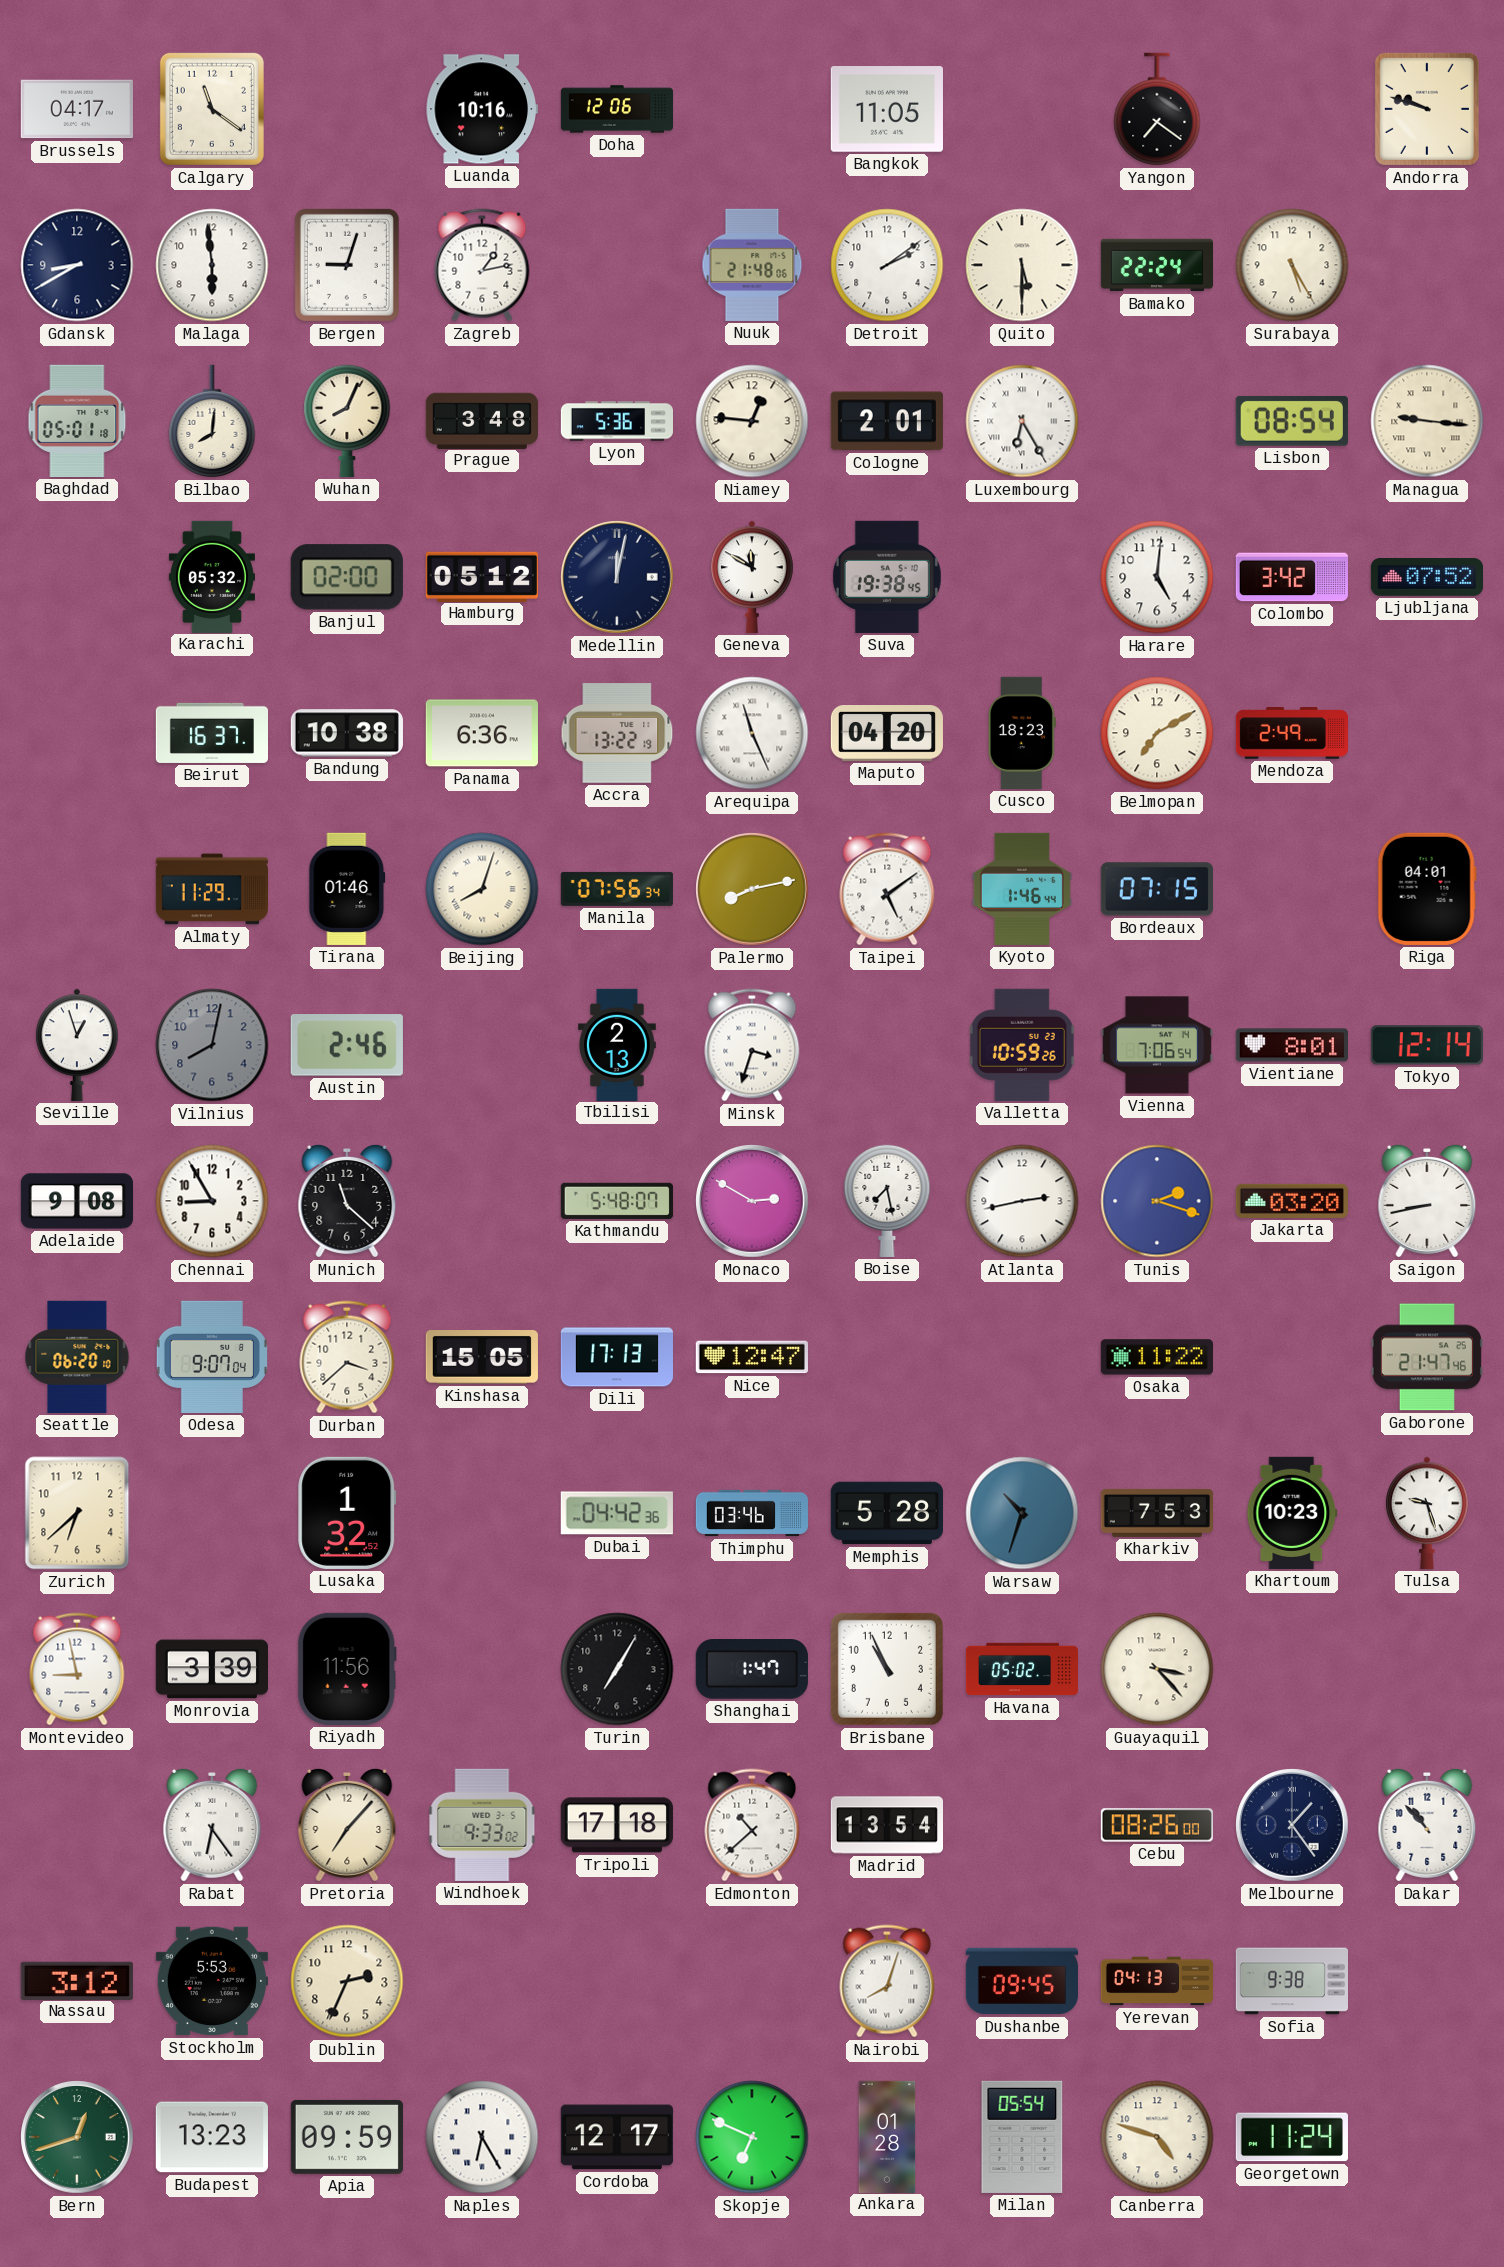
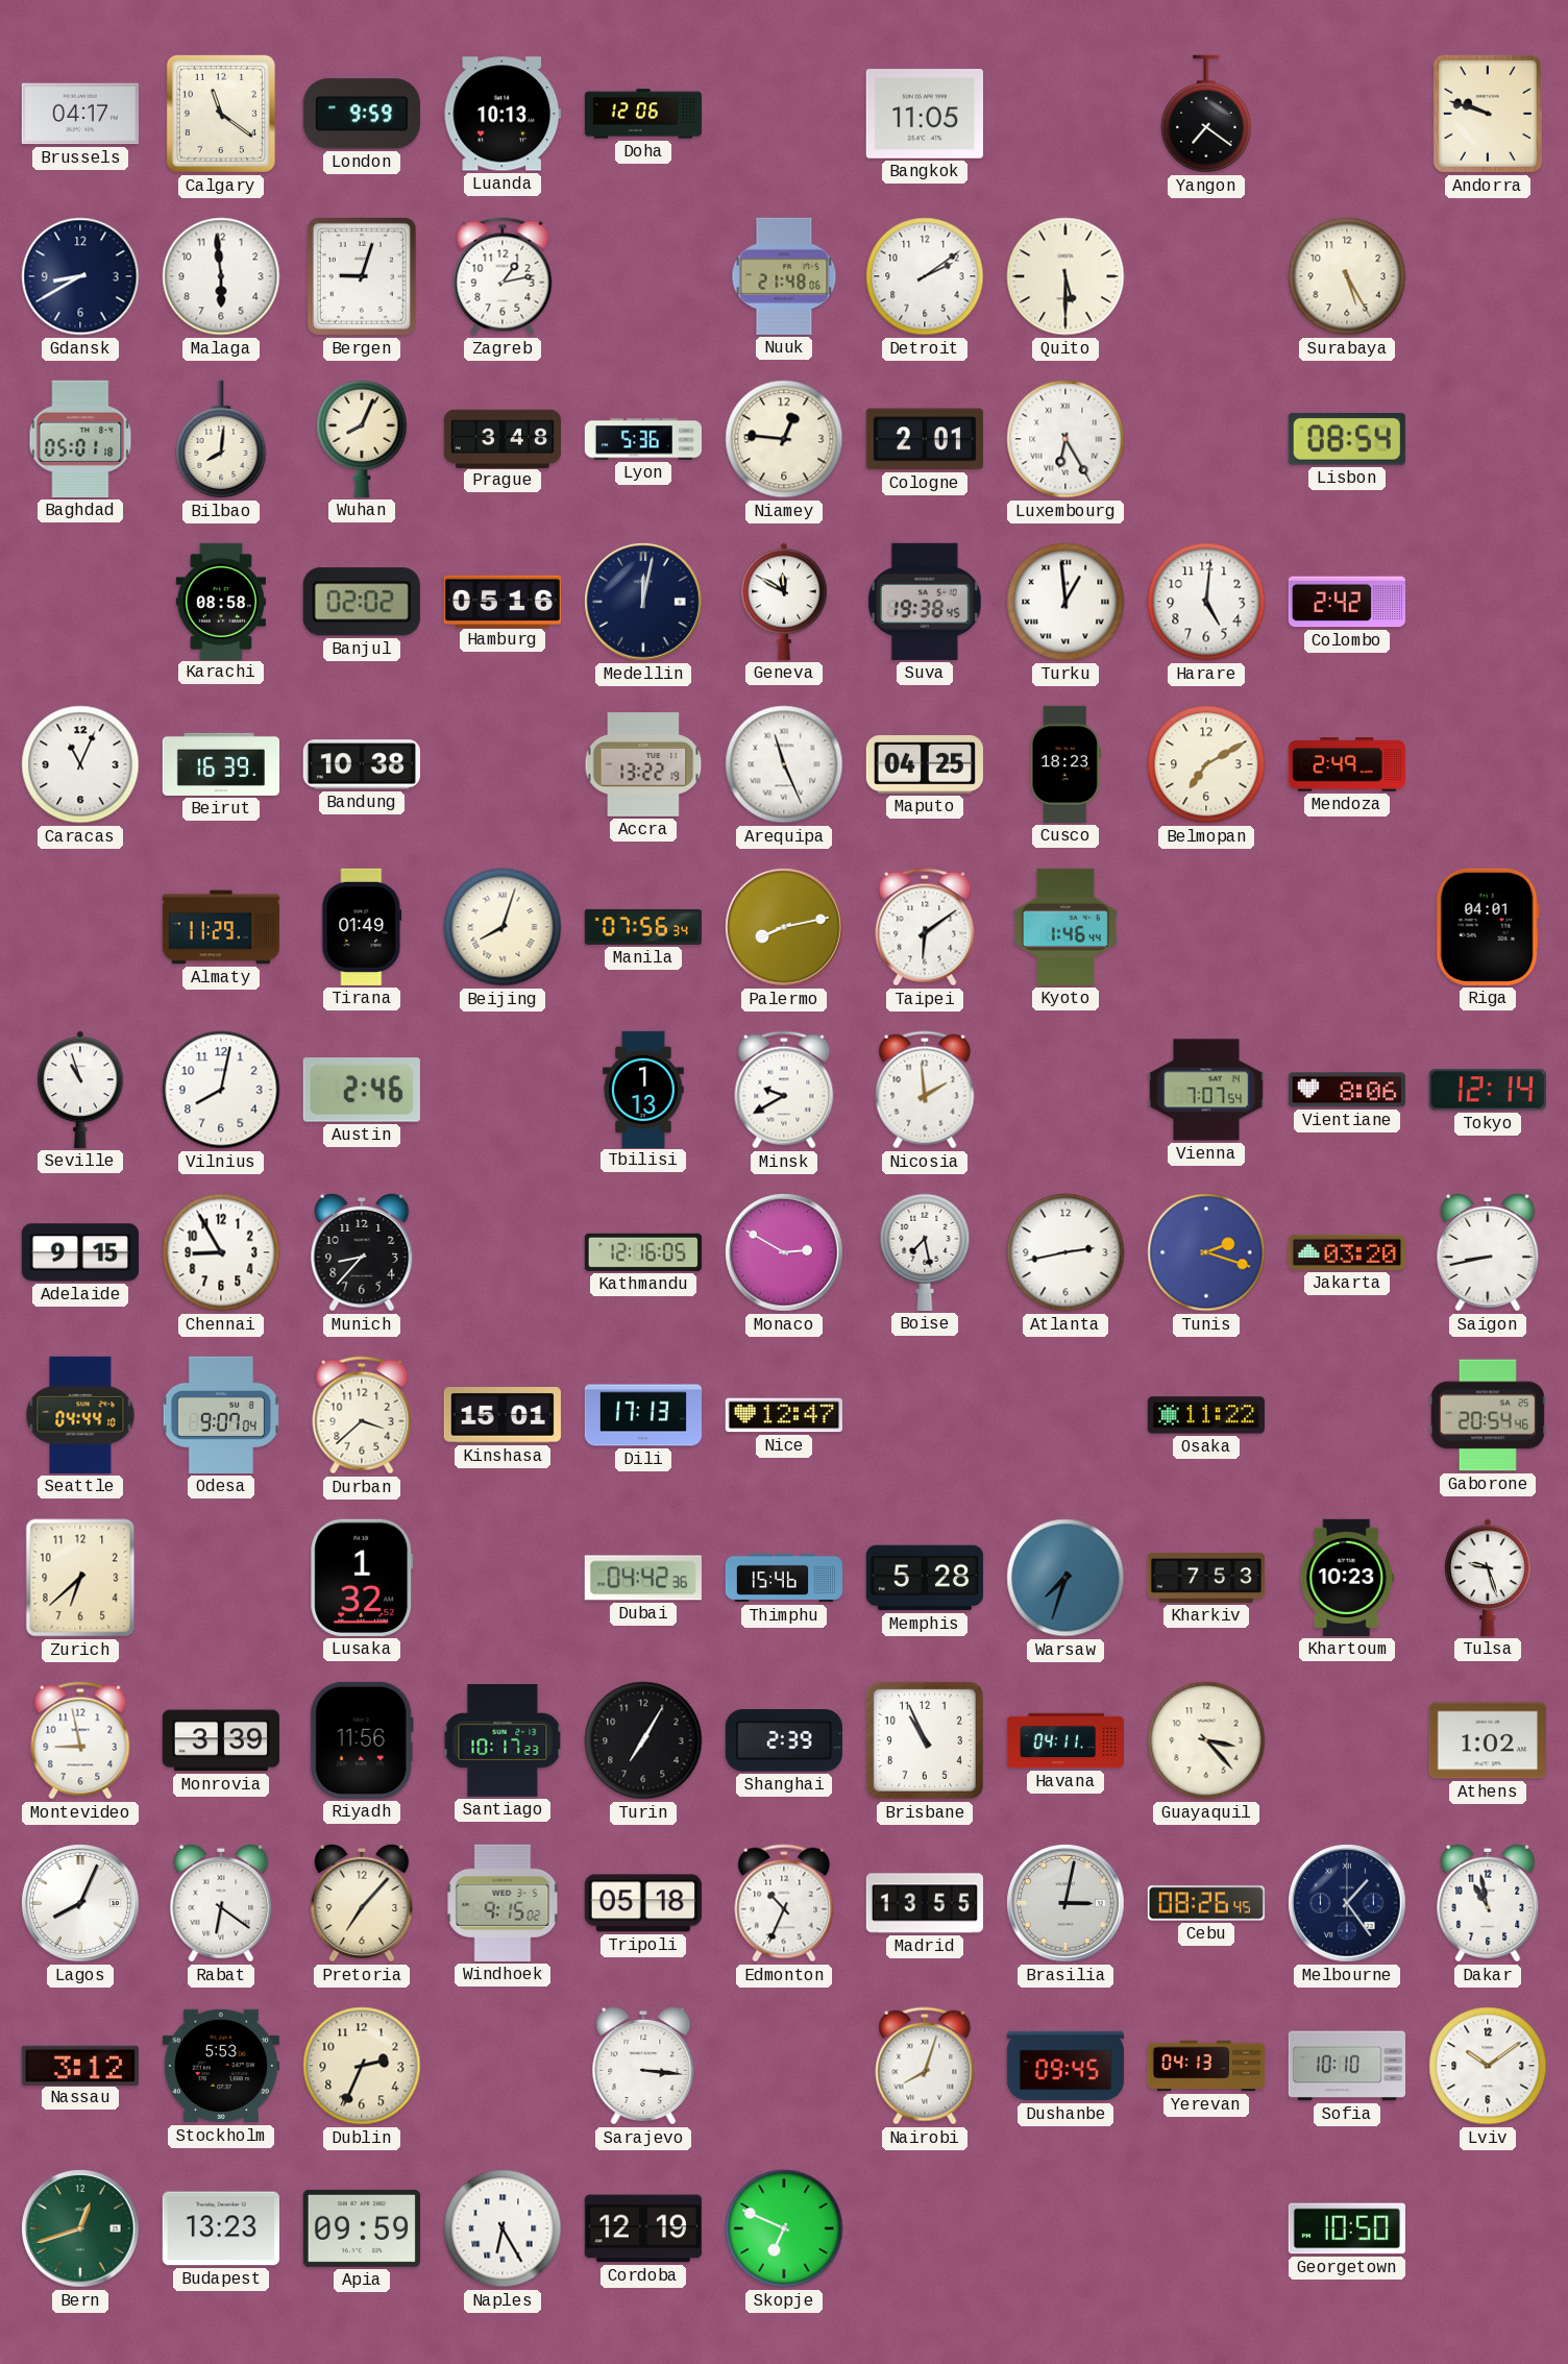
London: none -> 9:59
Luanda: 10:16 -> 10:13
Bamako: 22:24 -> none
Managua: 9:16 -> none
Karachi: 05:32 -> 08:58
Banjul: 02:00 -> 02:02
Hamburg: 05:12 -> 05:16
Turku: none -> 12:59
Colombo: 3:42 -> 2:42
Ljubljana: 07:52 -> none
Caracas: none -> 11:04
Beirut: 16:37 -> 16:39
Panama: 6:36 -> none
Maputo: 04:20 -> 04:25
Tirana: 01:46 -> 01:49
Taipei: 5:09 -> 6:09
Bordeaux: 07:15 -> none
Seville: 12:57 -> 10:57
Vilnius dial: grey -> white
Tbilisi: 2:13 -> 1:13
Minsk: 3:33 -> 9:40
Nicosia: none -> 1:59
Valletta: 10:59 -> none
Vienna: 7:06 -> 7:07
Vientiane: 8:01 -> 8:06
Adelaide: 9:08 -> 9:15
Munich: 11:22 -> 8:37
Kathmandu: 5:48 -> 12:16
Seattle: 06:20 -> 04:44
Kinshasa: 15:05 -> 15:01
Gaborone: 21:47 -> 20:54
Thimphu: 03:46 -> 15:46
Warsaw: 10:33 -> 7:33
Santiago: none -> 10:17
Shanghai: 1:47 -> 2:39
Havana: 05:02 -> 04:11
Athens: none -> 1:02
Lagos: none -> 8:04
Rabat: 6:24 -> 6:21
Windhoek: 9:33 -> 9:15
Tripoli: 17:18 -> 05:18
Edmonton: 10:38 -> 10:34
Madrid: 13:54 -> 13:55
Brasilia: none -> 3:02
Cebu: 08:26:00 -> 08:26:45
Dakar: 10:53 -> 10:58
Sarajevo: none -> 3:16
Sofia: 9:38 -> 10:10
Lviv: none -> 10:09
Cordoba: 12:17 -> 12:19
Ankara: 01:28 -> none
Milan: 05:54 -> none
Canberra: 4:48 -> none
Georgetown: 11:24 -> 10:50
